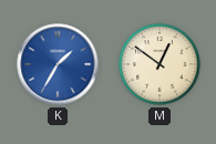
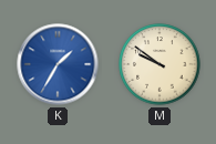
M: 12:51 -> 9:51
